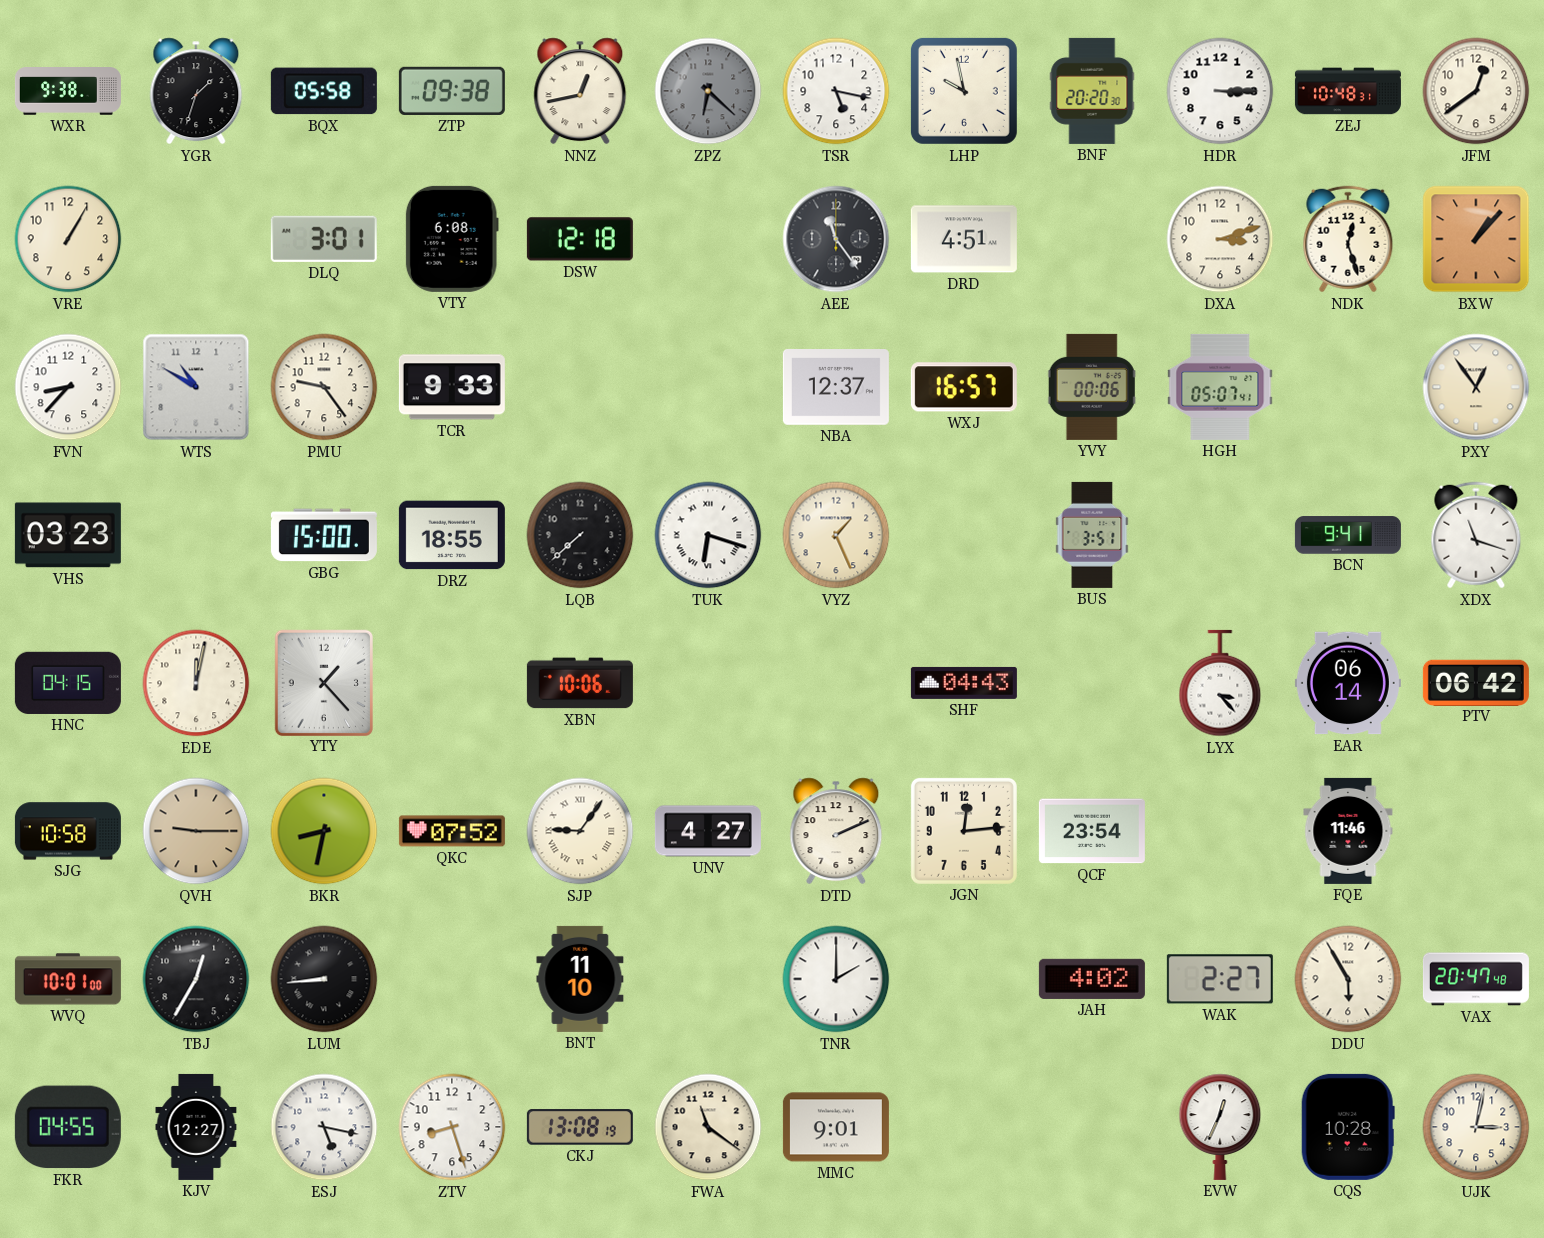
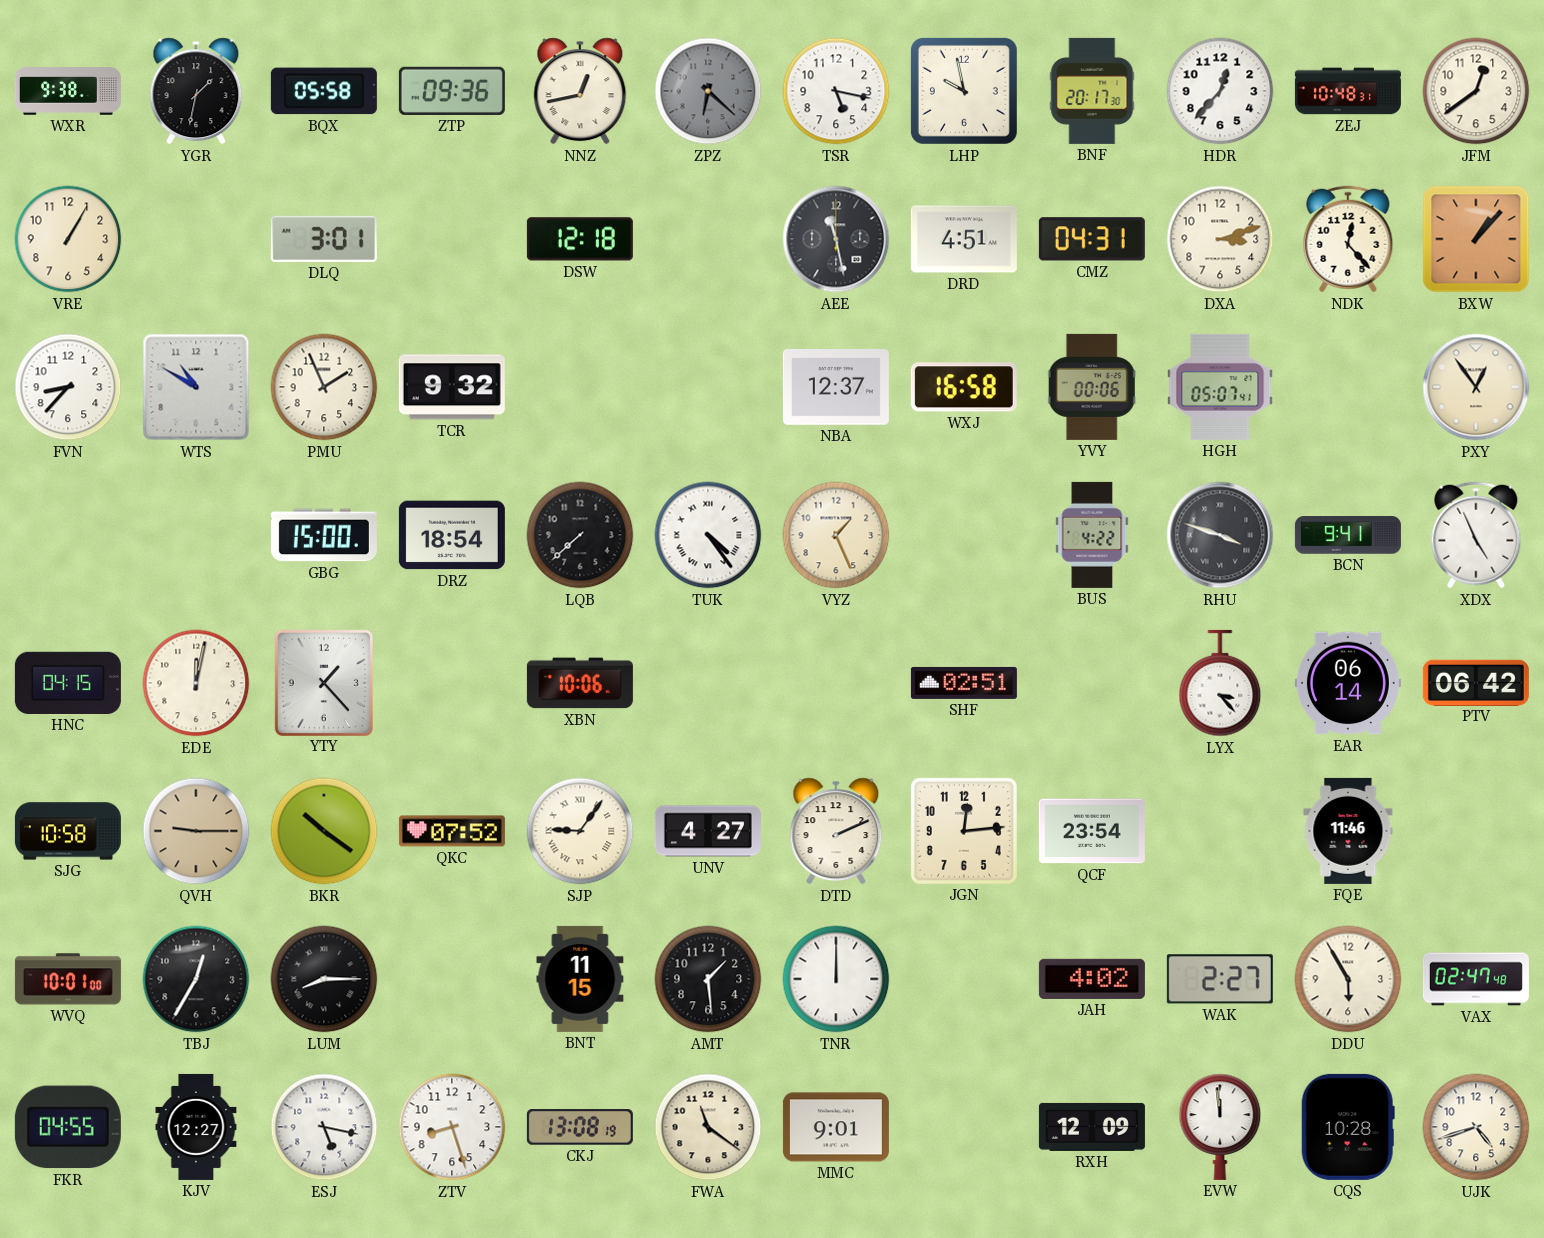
YGR: 1:33 -> 1:32
ZTP: 09:38 -> 09:36
BNF: 20:20 -> 20:17
HDR: 3:15 -> 12:37
VTY: 6:08 -> none
AEE: 11:24 -> 11:28
CMZ: none -> 04:31
NDK: 12:27 -> 12:23
PMU: 9:24 -> 1:56
TCR: 9:33 -> 9:32
WXJ: 16:57 -> 16:58
VHS: 03:23 -> none
DRZ: 18:55 -> 18:54
TUK: 6:18 -> 4:24
BUS: 3:51 -> 4:22
RHU: none -> 3:48
XDX: 11:18 -> 4:56
SHF: 04:43 -> 02:51
BKR: 8:32 -> 10:21
LUM: 8:44 -> 8:15
BNT: 11:10 -> 11:15
AMT: none -> 1:29
TNR: 2:00 -> 12:00
VAX: 20:47 -> 02:47
RXH: none -> 12:09
EVW: 12:34 -> 11:59
UJK: 3:02 -> 4:42
